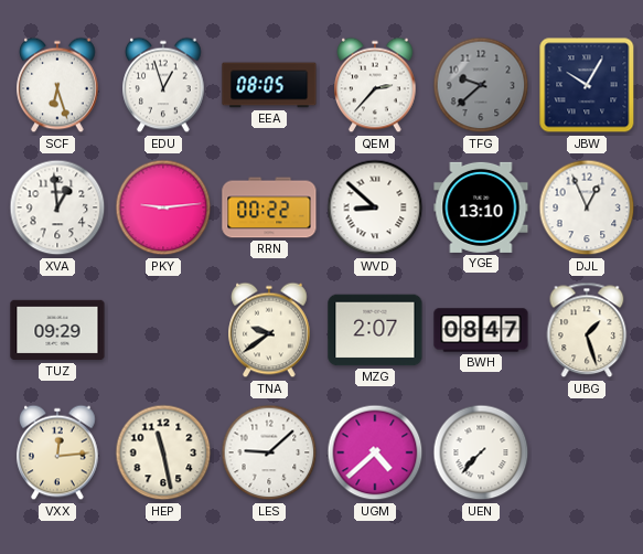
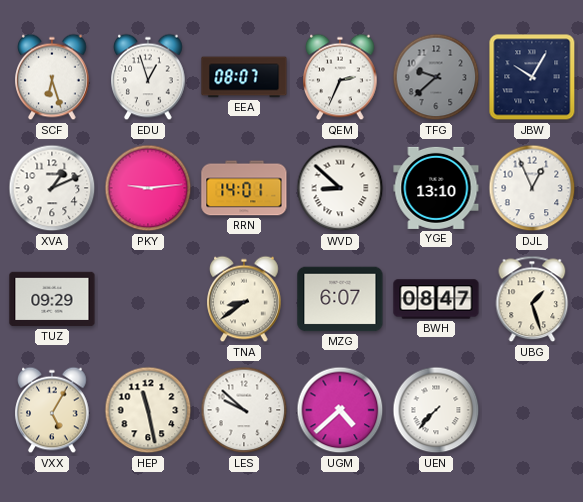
EEA: 08:05 -> 08:07
QEM: 2:37 -> 2:34
XVA: 12:59 -> 1:11
RRN: 00:22 -> 14:01
TNA: 9:39 -> 8:39
MZG: 2:07 -> 6:07
VXX: 12:14 -> 5:05
LES: 9:08 -> 9:52
